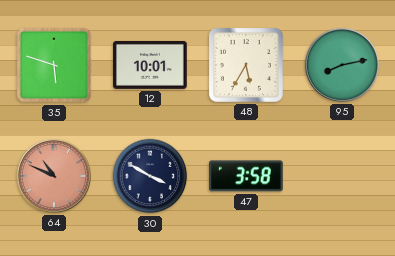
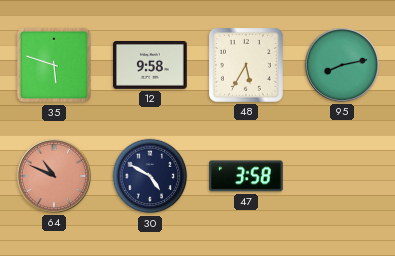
12: 10:01 -> 9:58
30: 3:50 -> 4:50
